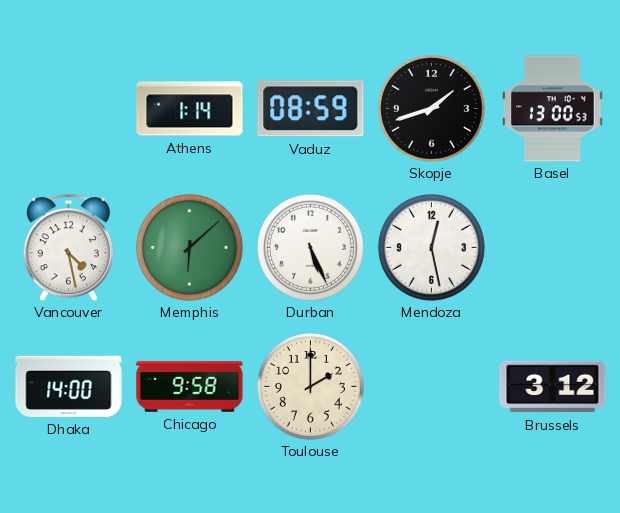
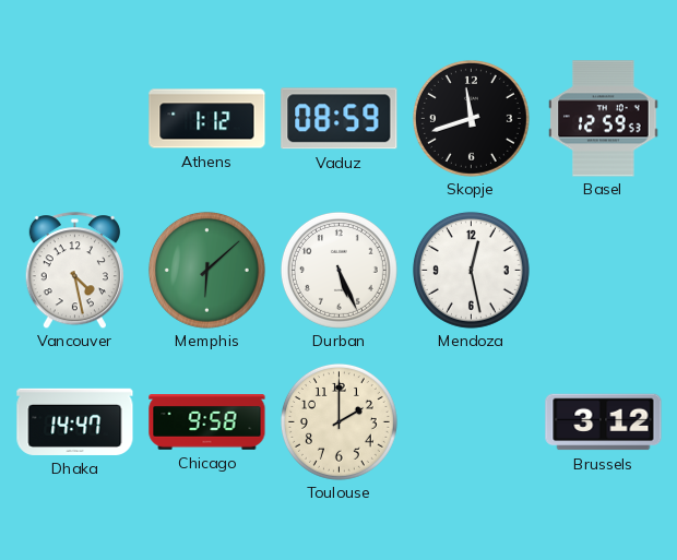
Athens: 1:14 -> 1:12
Skopje: 1:42 -> 11:42
Basel: 13:00 -> 12:59
Dhaka: 14:00 -> 14:47
